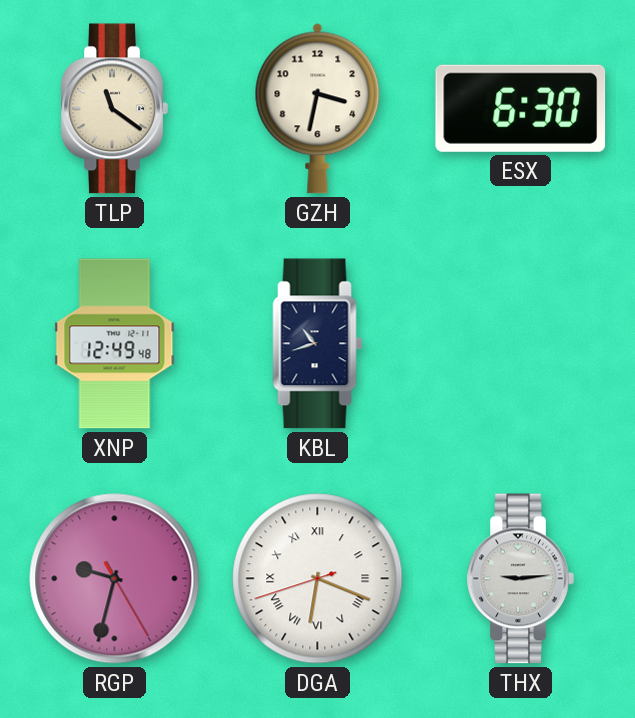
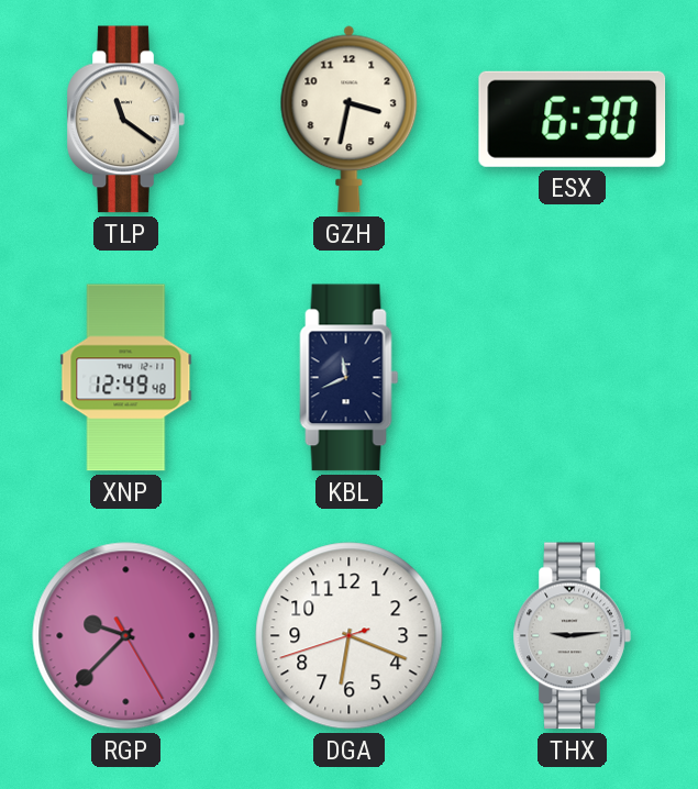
KBL: 10:42 -> 11:41
RGP: 9:32 -> 9:37
DGA numerals: Roman -> Arabic
